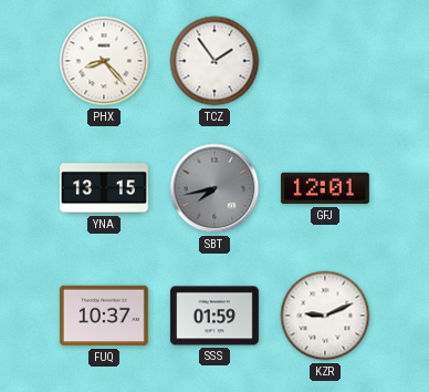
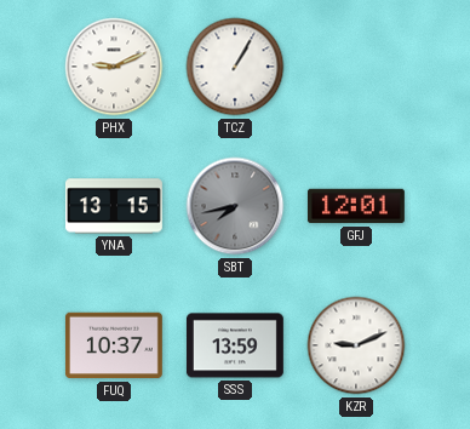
PHX: 8:23 -> 9:11
TCZ: 1:54 -> 1:05
SSS: 01:59 -> 13:59
